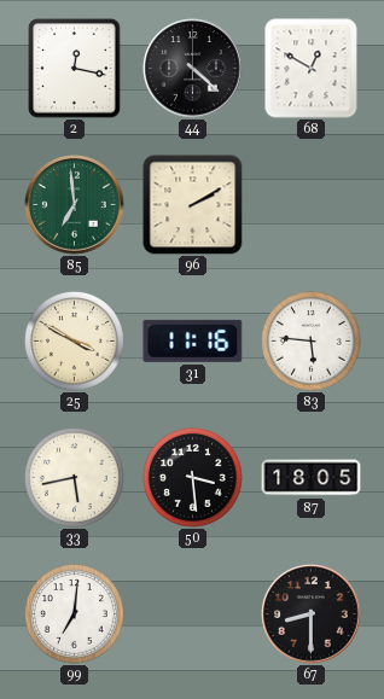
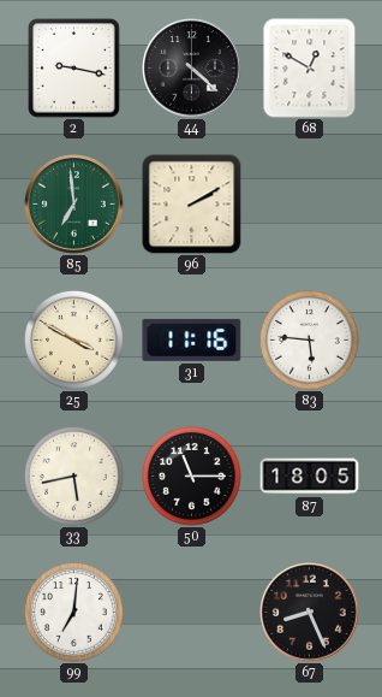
2: 12:17 -> 9:17
50: 3:29 -> 11:15
67: 8:30 -> 8:26
